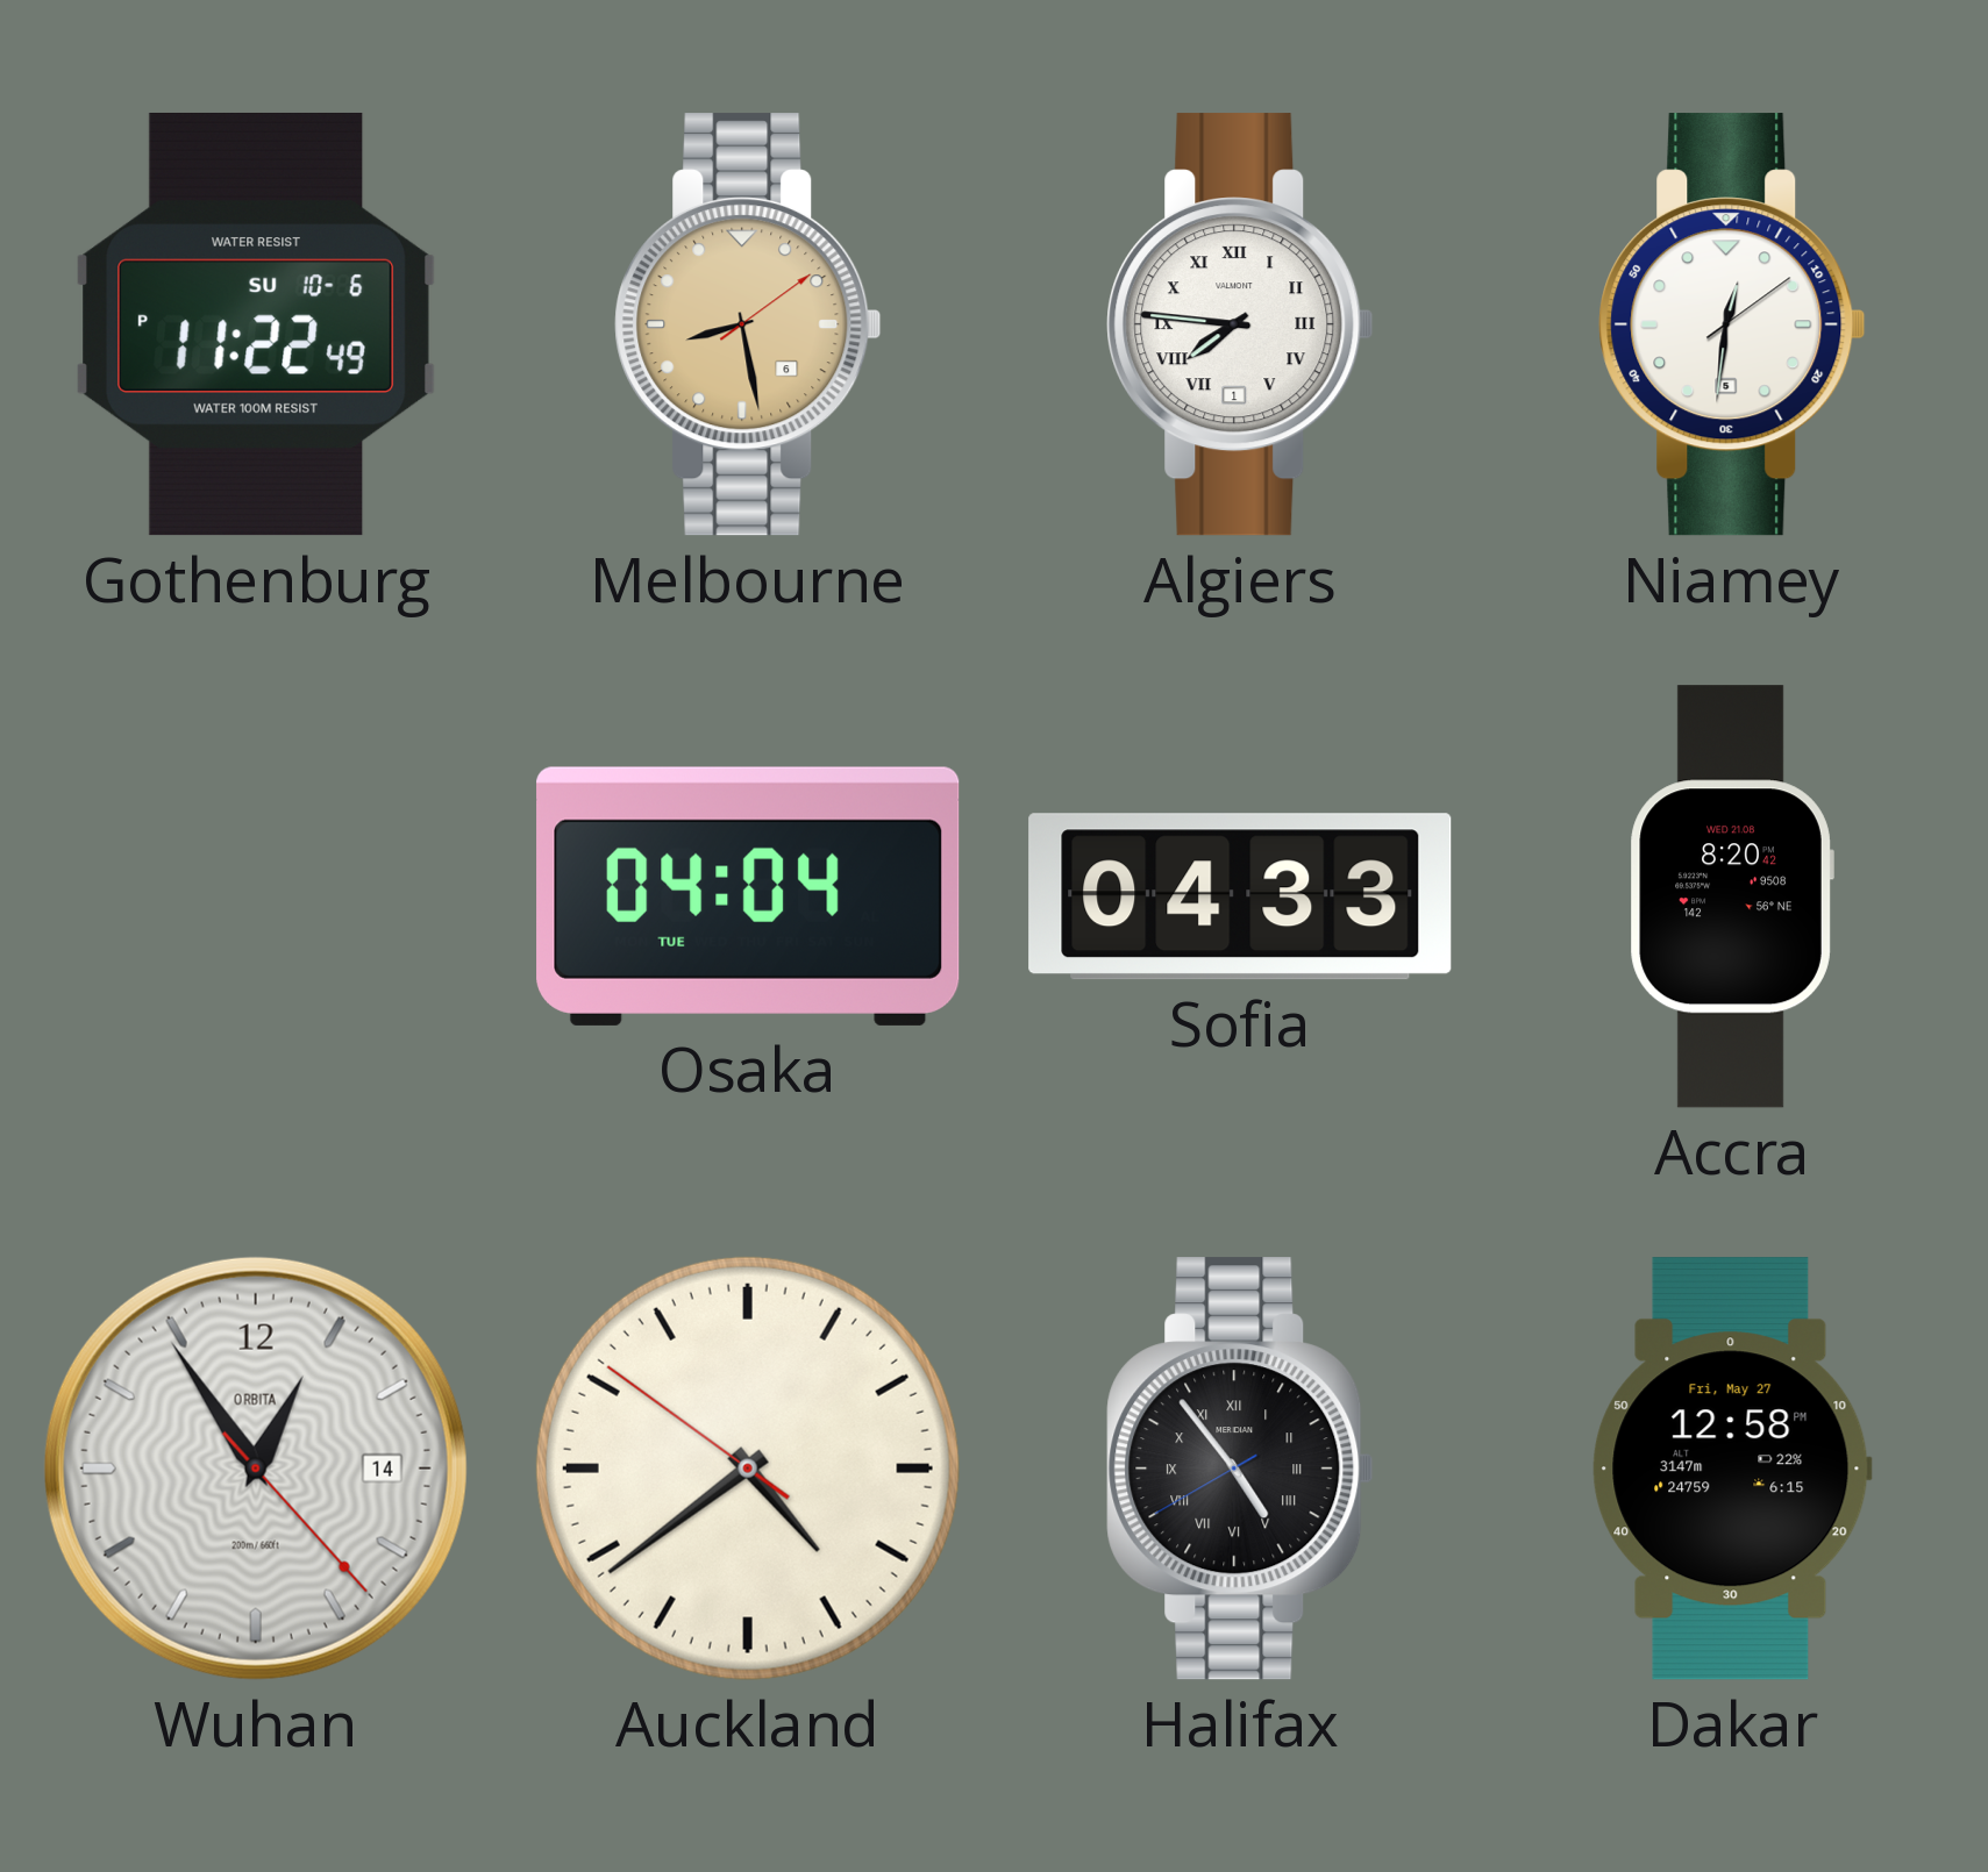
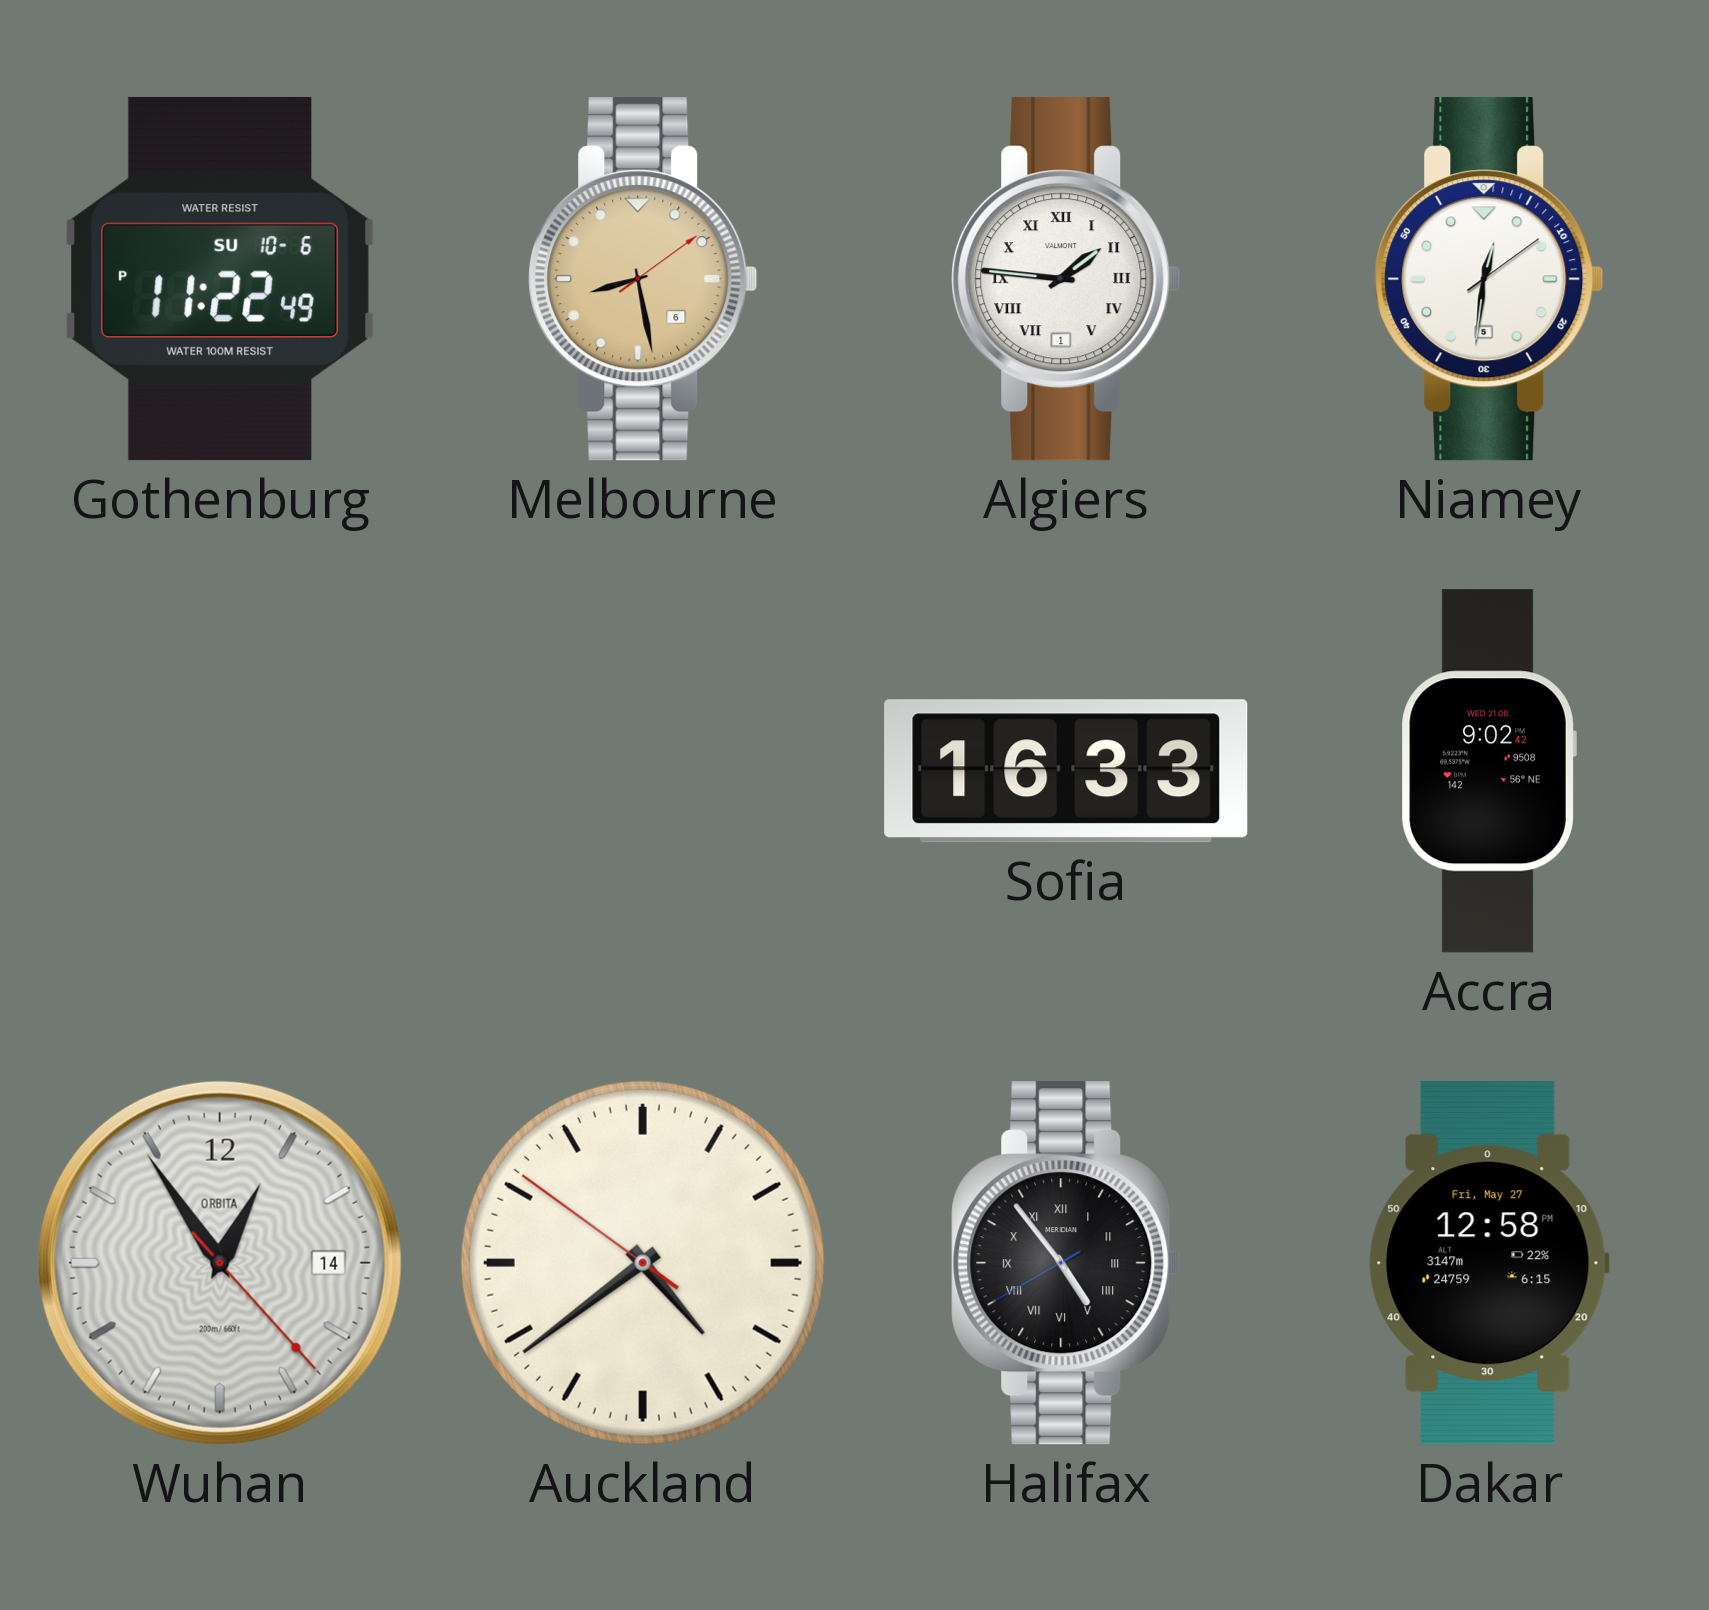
Algiers: 7:46 -> 1:46
Osaka: 04:04 -> none
Sofia: 04:33 -> 16:33
Accra: 8:20 -> 9:02
